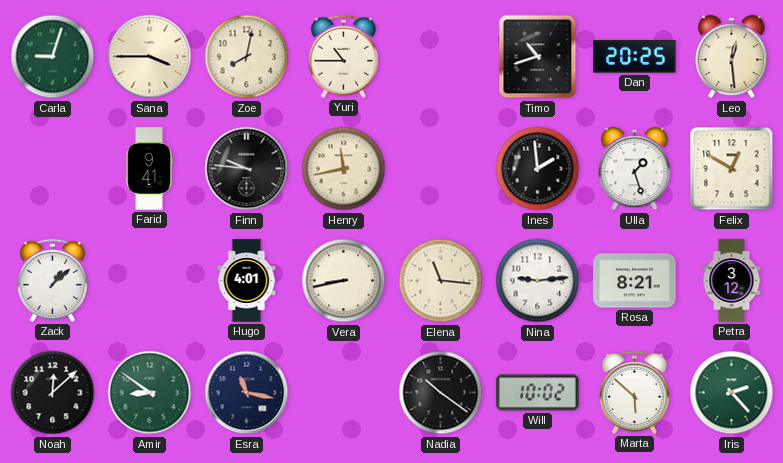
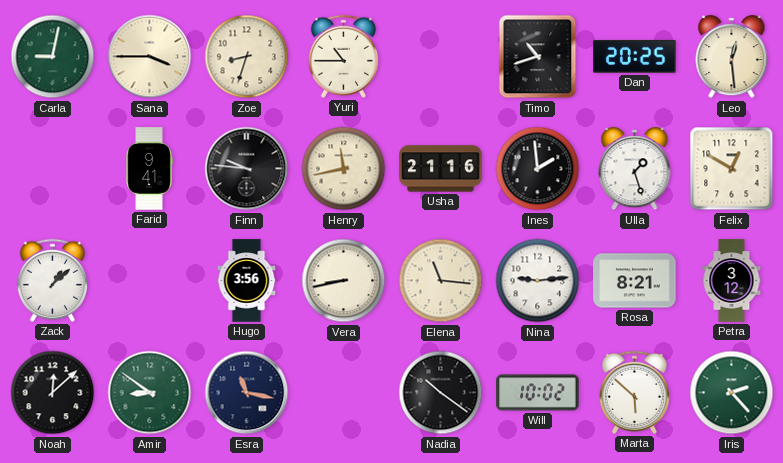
Carla: 9:03 -> 9:02
Zoe: 8:02 -> 8:33
Usha: none -> 21:16
Hugo: 4:01 -> 3:56
